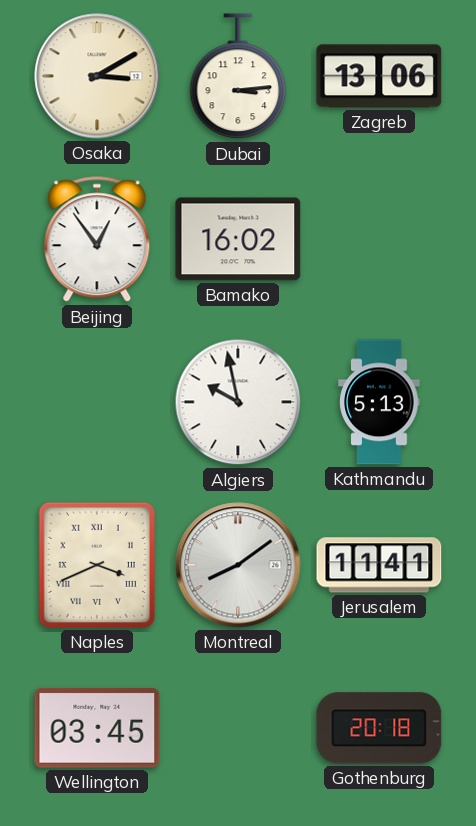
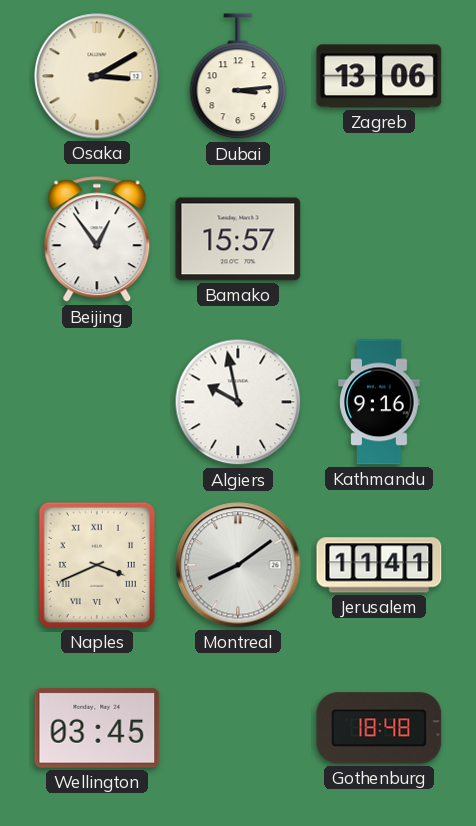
Bamako: 16:02 -> 15:57
Kathmandu: 5:13 -> 9:16
Gothenburg: 20:18 -> 18:48
